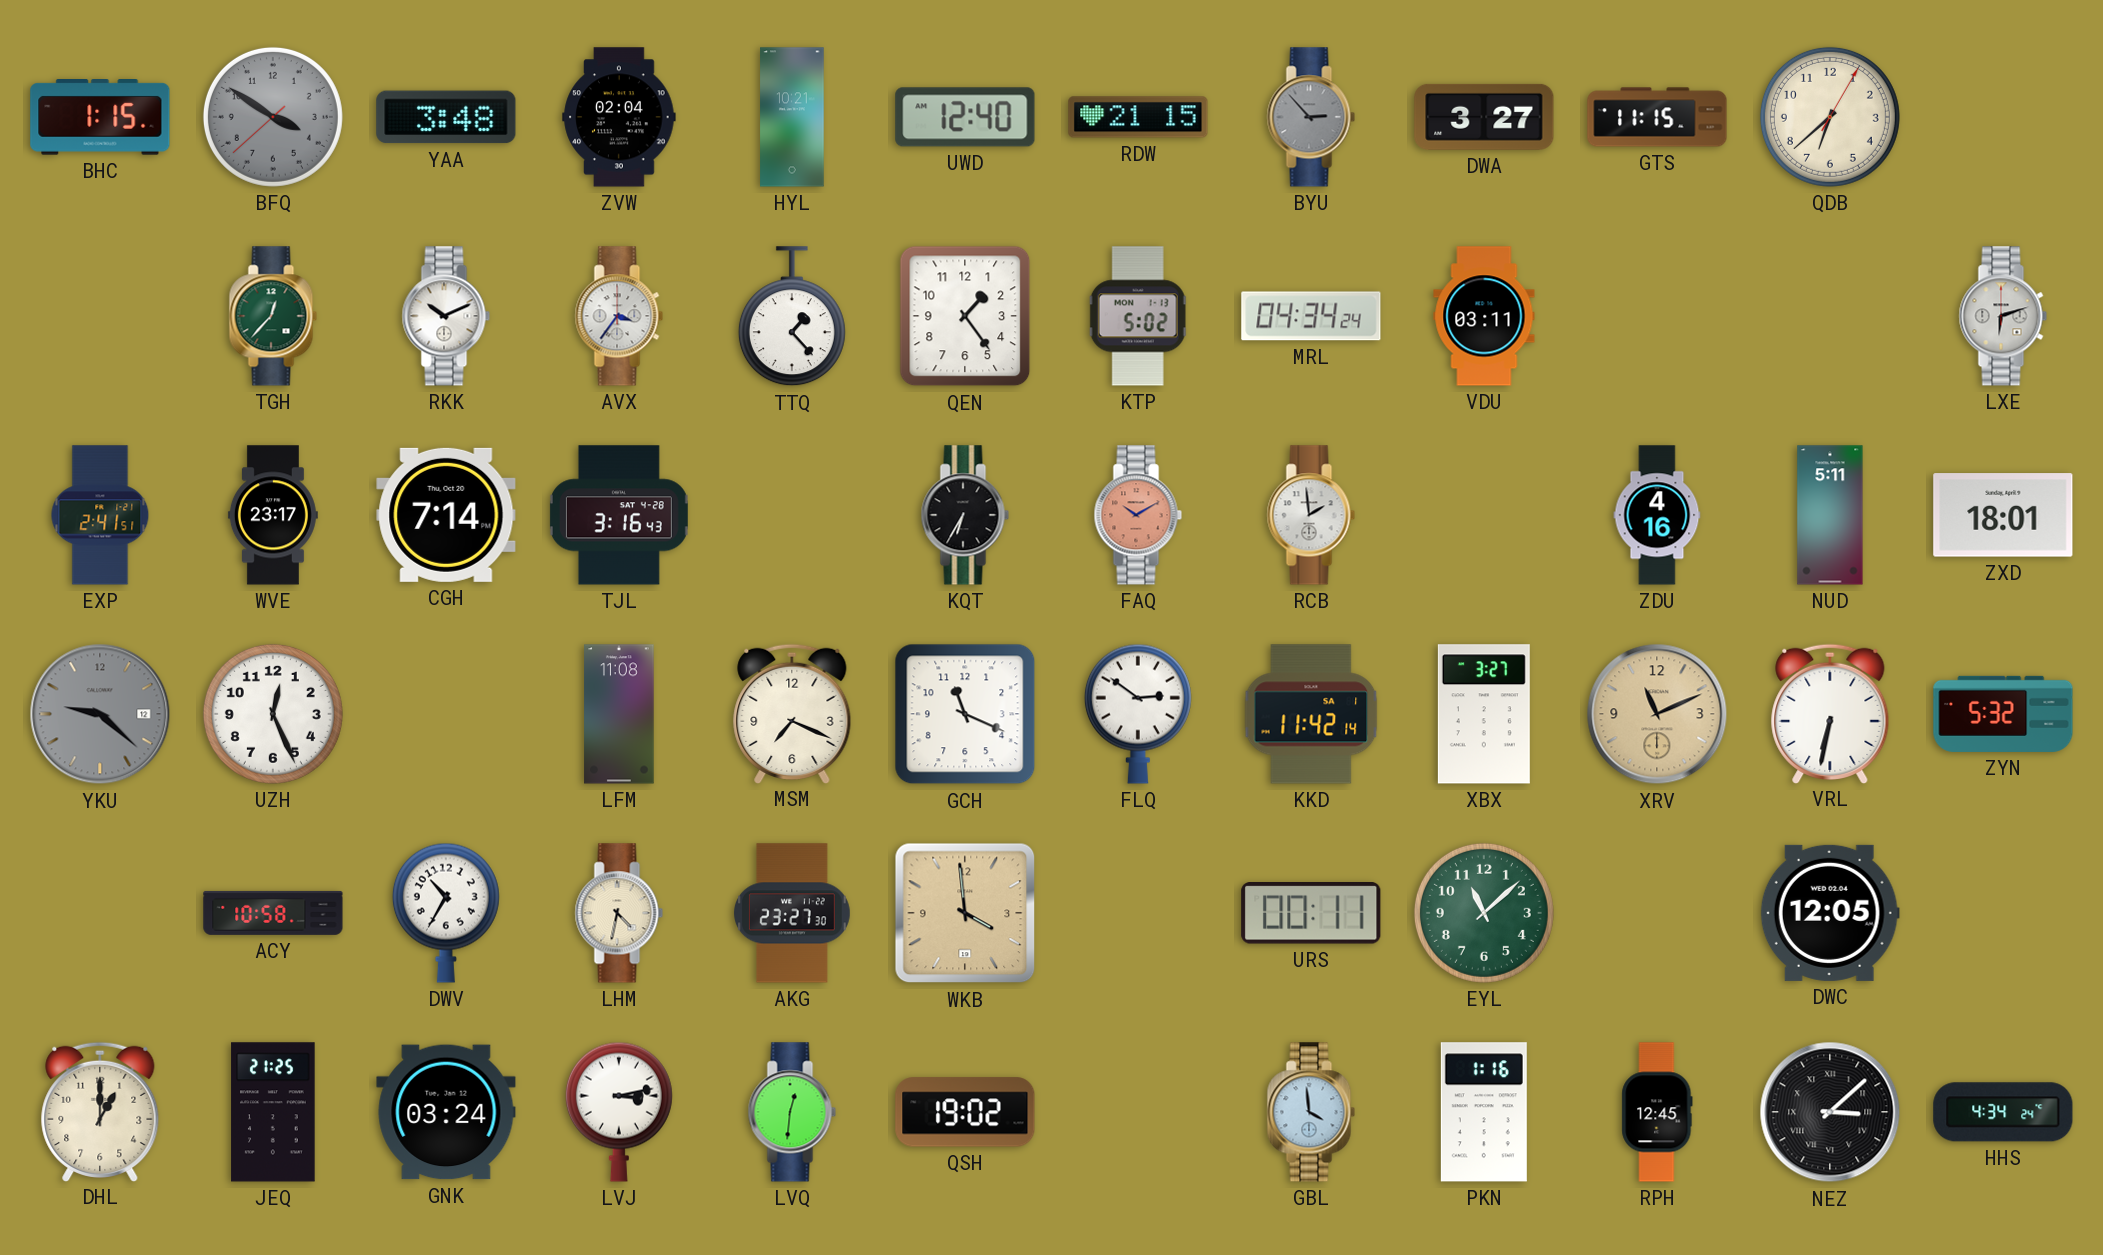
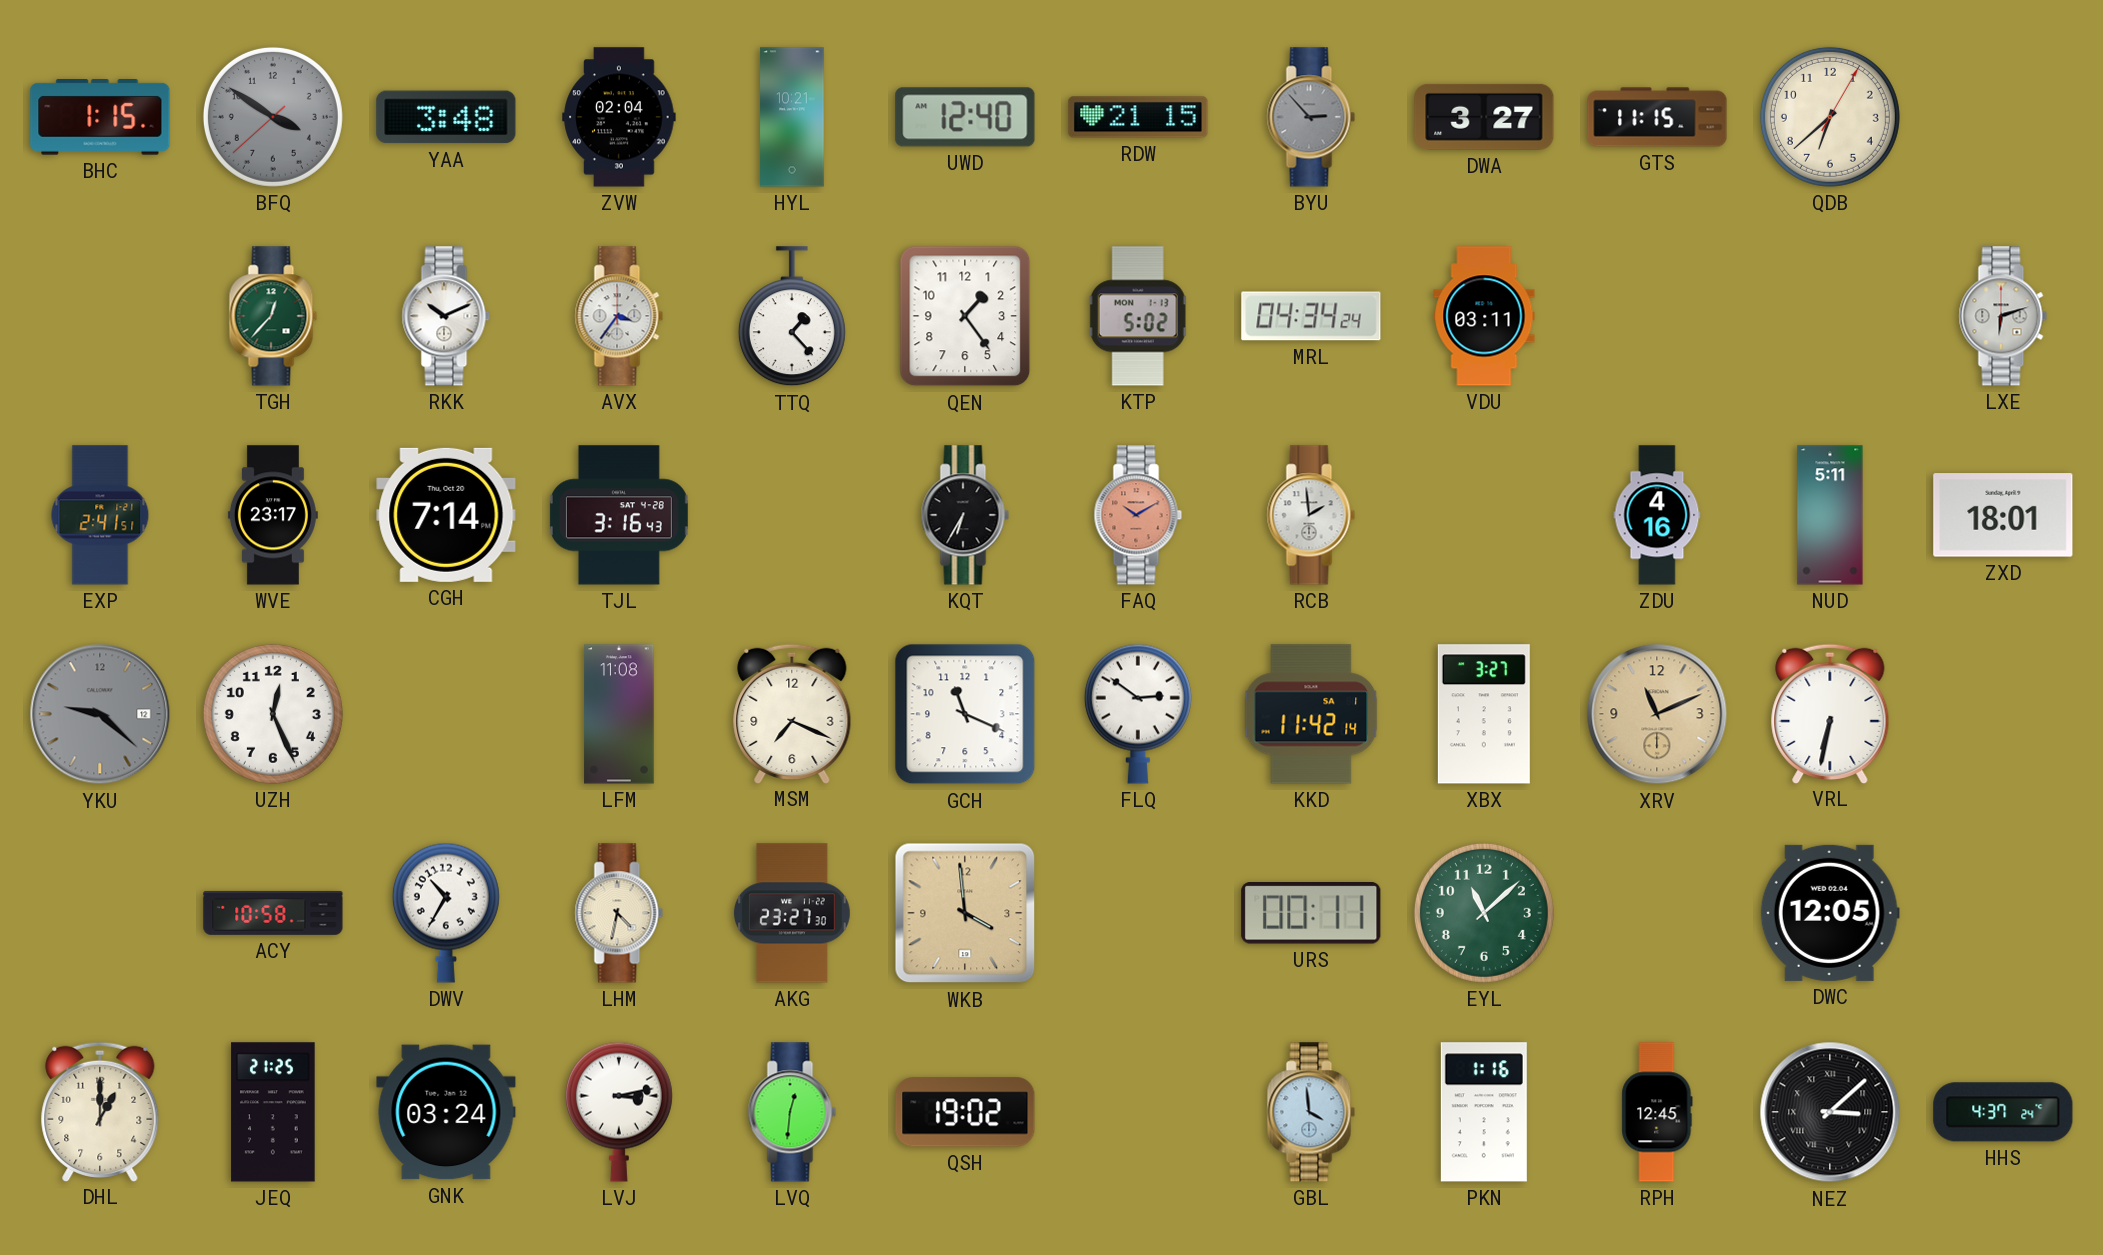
ZYN: 5:32 -> none
HHS: 4:34 -> 4:37
